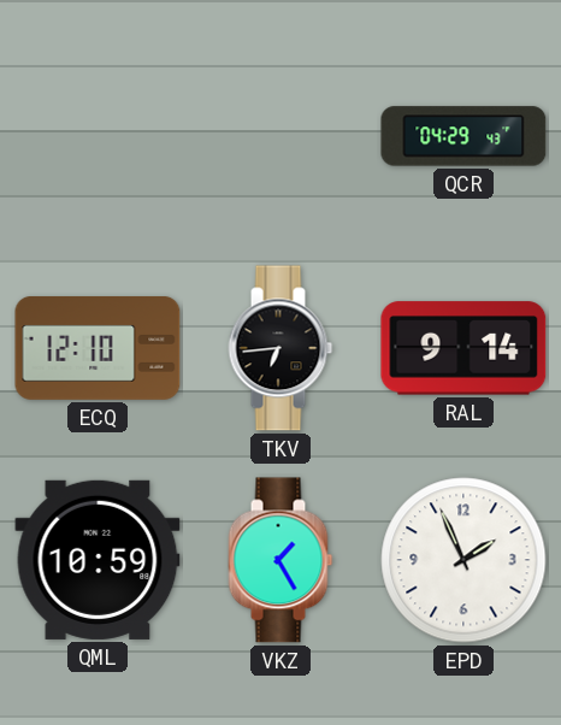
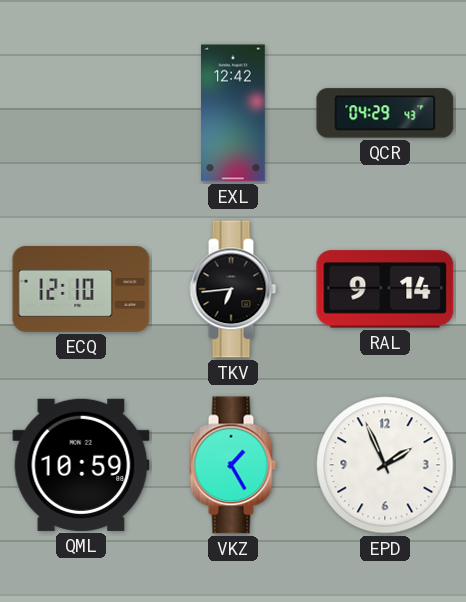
EXL: none -> 12:42
